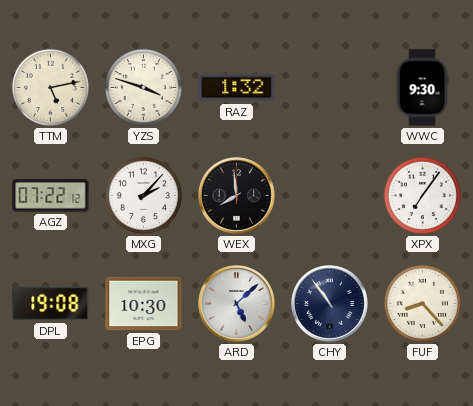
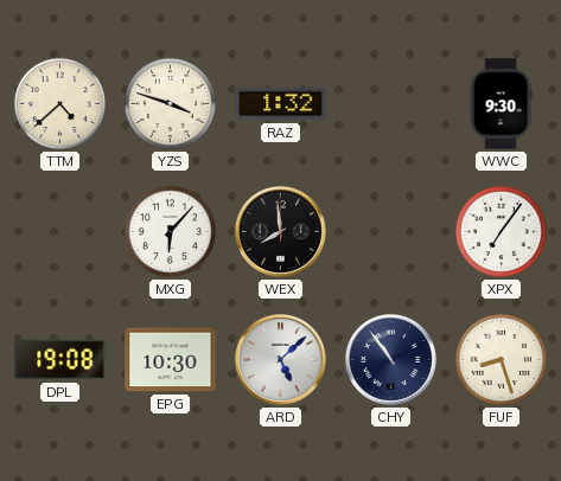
TTM: 5:13 -> 4:38
AGZ: 07:22 -> none
MXG: 2:07 -> 6:07
FUF: 8:23 -> 8:27
